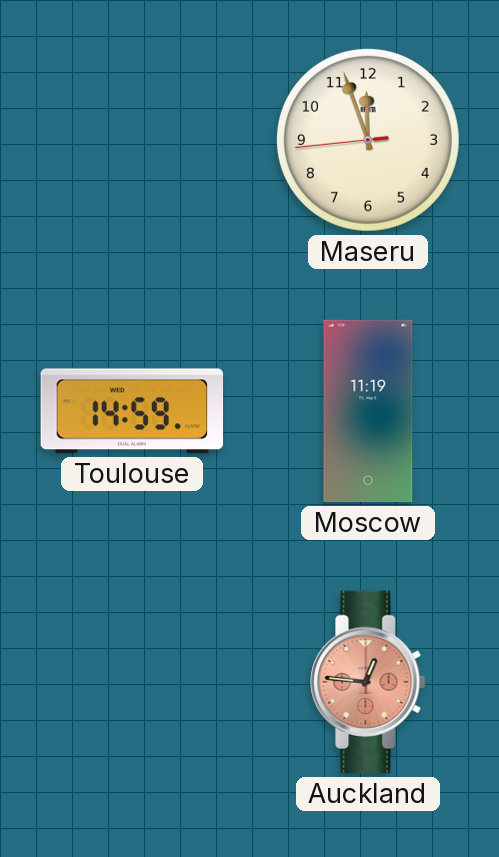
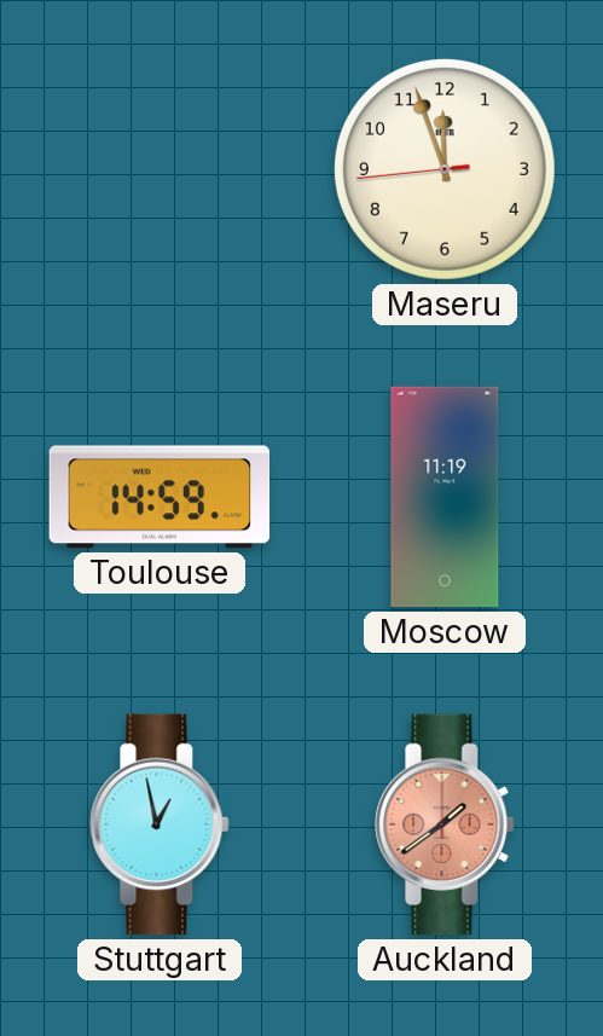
Stuttgart: none -> 12:58
Auckland: 12:46 -> 1:39
